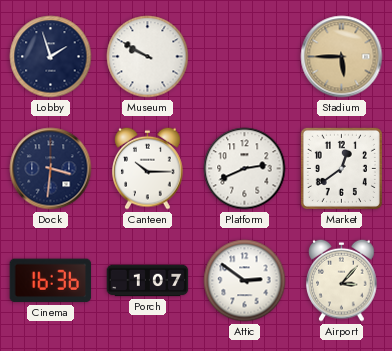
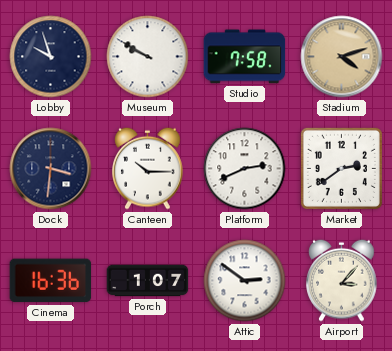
Lobby: 1:57 -> 9:57
Studio: none -> 7:58
Stadium: 5:45 -> 4:12
Market: 12:39 -> 2:39
